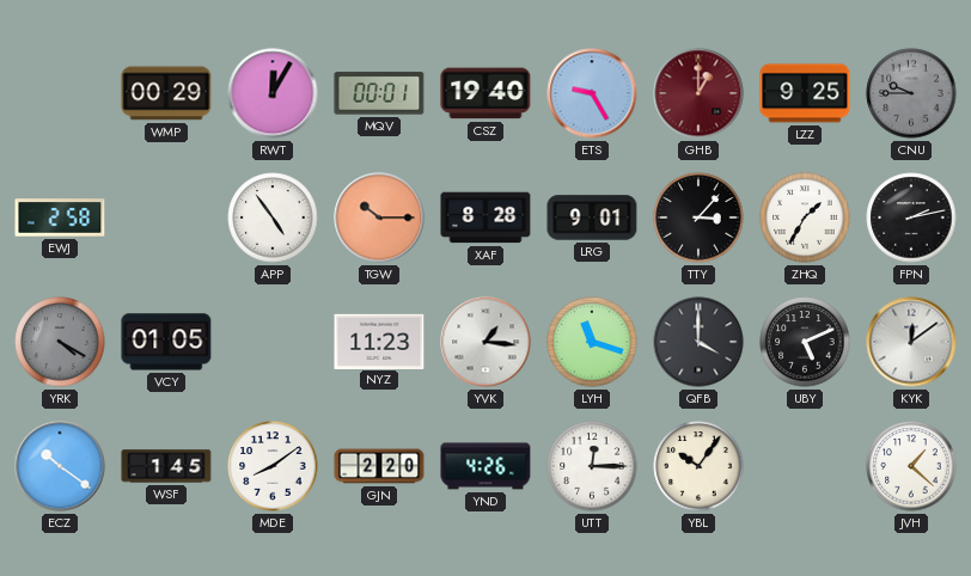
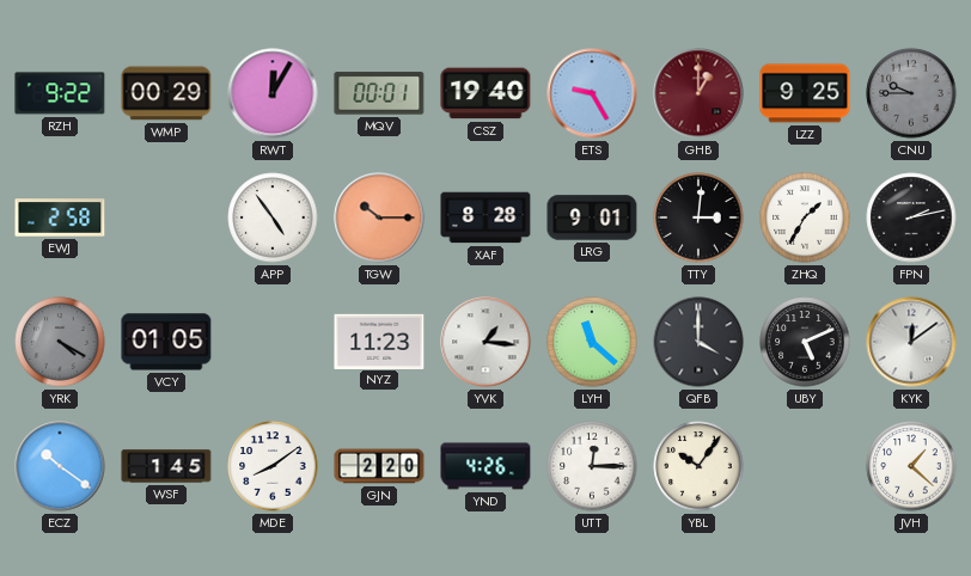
RZH: none -> 9:22
TTY: 3:07 -> 3:01
LYH: 11:18 -> 11:22
